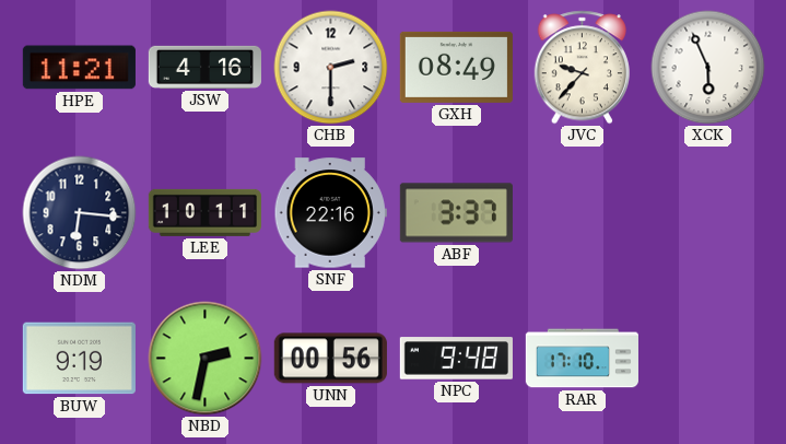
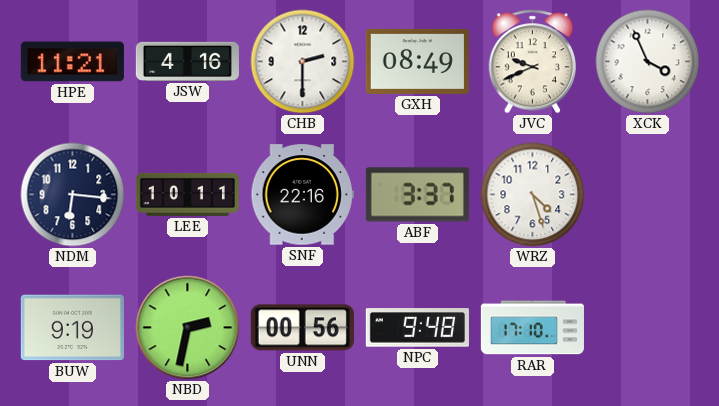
JVC: 9:37 -> 9:41
XCK: 5:56 -> 3:56
WRZ: none -> 4:27
